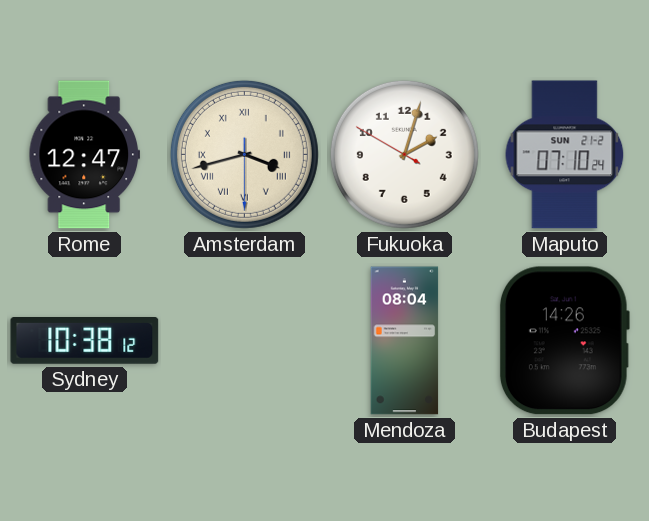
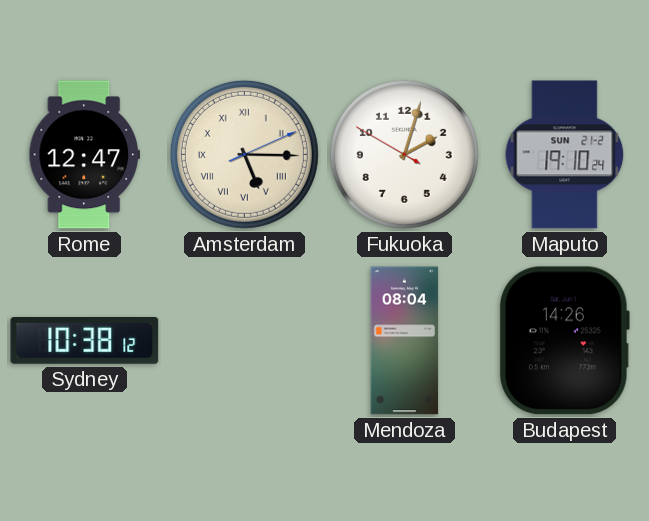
Amsterdam: 3:42 -> 5:15
Maputo: 07:10 -> 19:10
